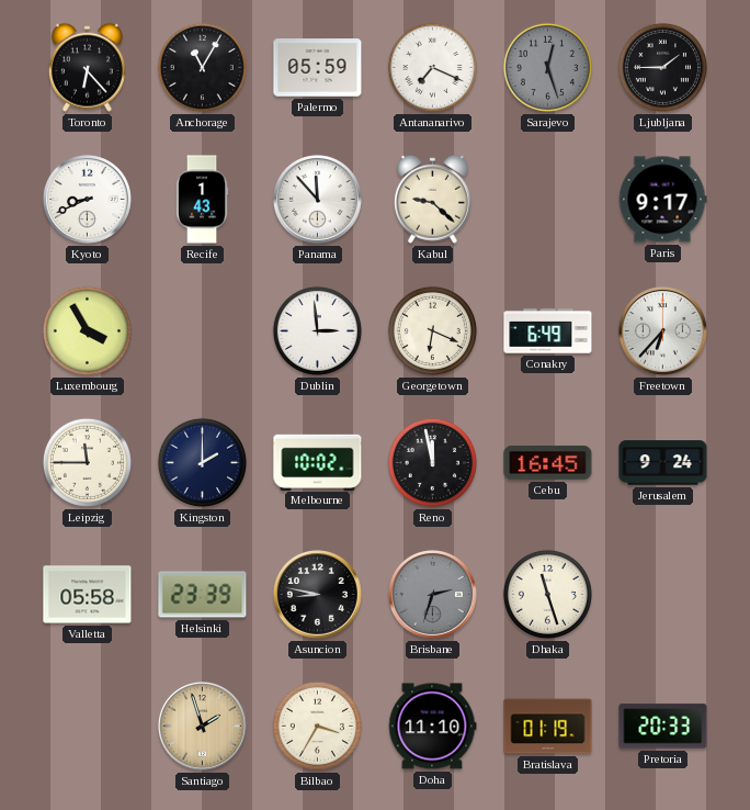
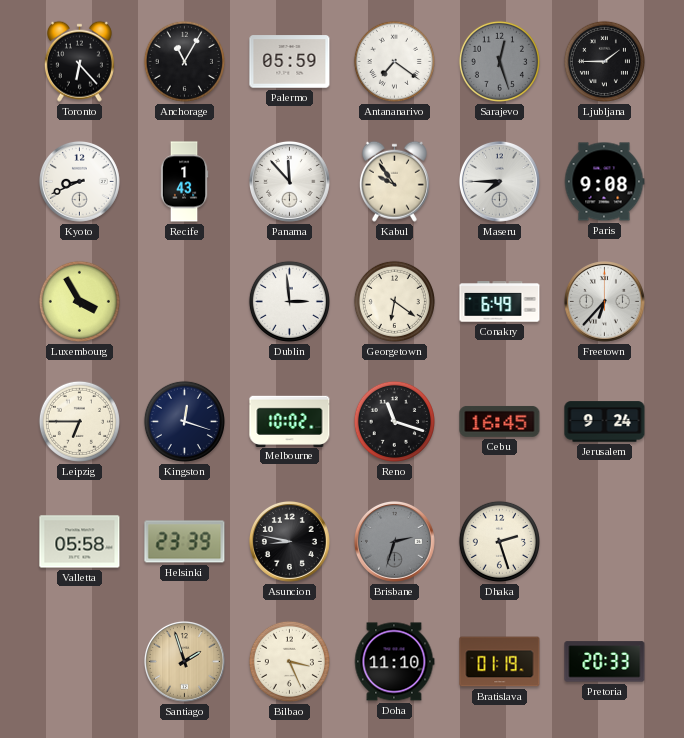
Antananarivo: 7:19 -> 7:21
Kabul: 9:22 -> 9:54
Maseru: none -> 7:45
Paris: 9:17 -> 9:08
Georgetown: 6:19 -> 6:21
Leipzig: 11:45 -> 6:45
Kingston: 2:00 -> 12:18
Reno: 11:58 -> 11:18
Dhaka: 11:27 -> 2:27
Bilbao: 3:35 -> 3:26
